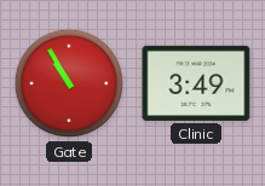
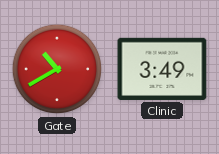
Gate: 10:55 -> 10:40
